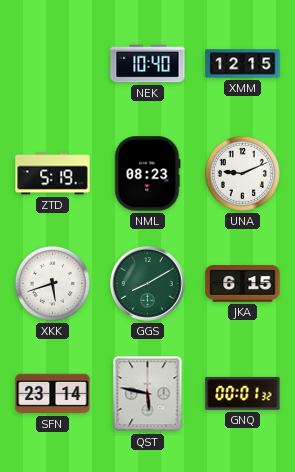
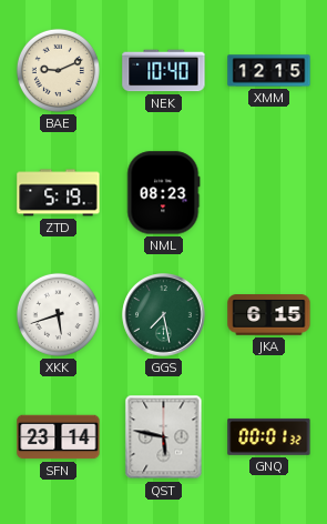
BAE: none -> 9:11
UNA: 9:11 -> none
GGS: 8:10 -> 7:28
